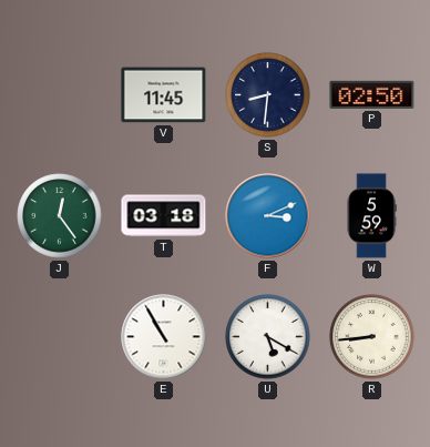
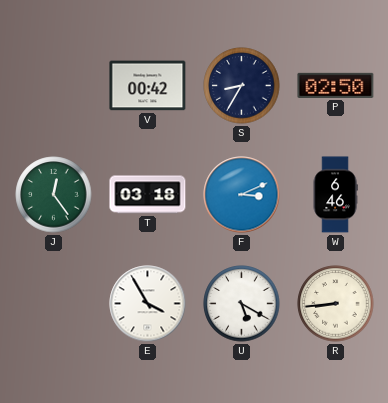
V: 11:45 -> 00:42
S: 8:31 -> 8:35
W: 5:59 -> 6:46
E: 10:55 -> 3:55
